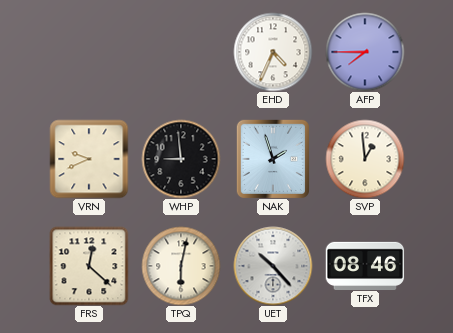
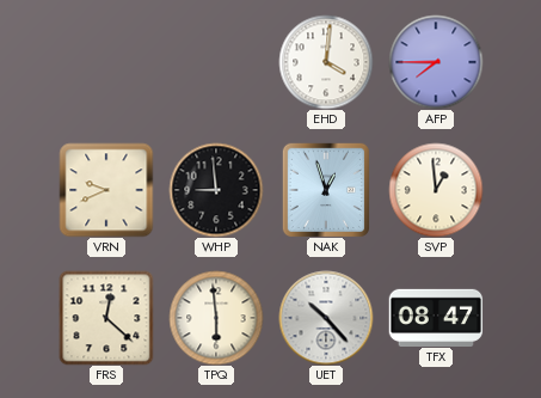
EHD: 4:34 -> 4:01
NAK: 1:57 -> 12:57
TPQ: 6:02 -> 5:59
TFX: 08:46 -> 08:47
